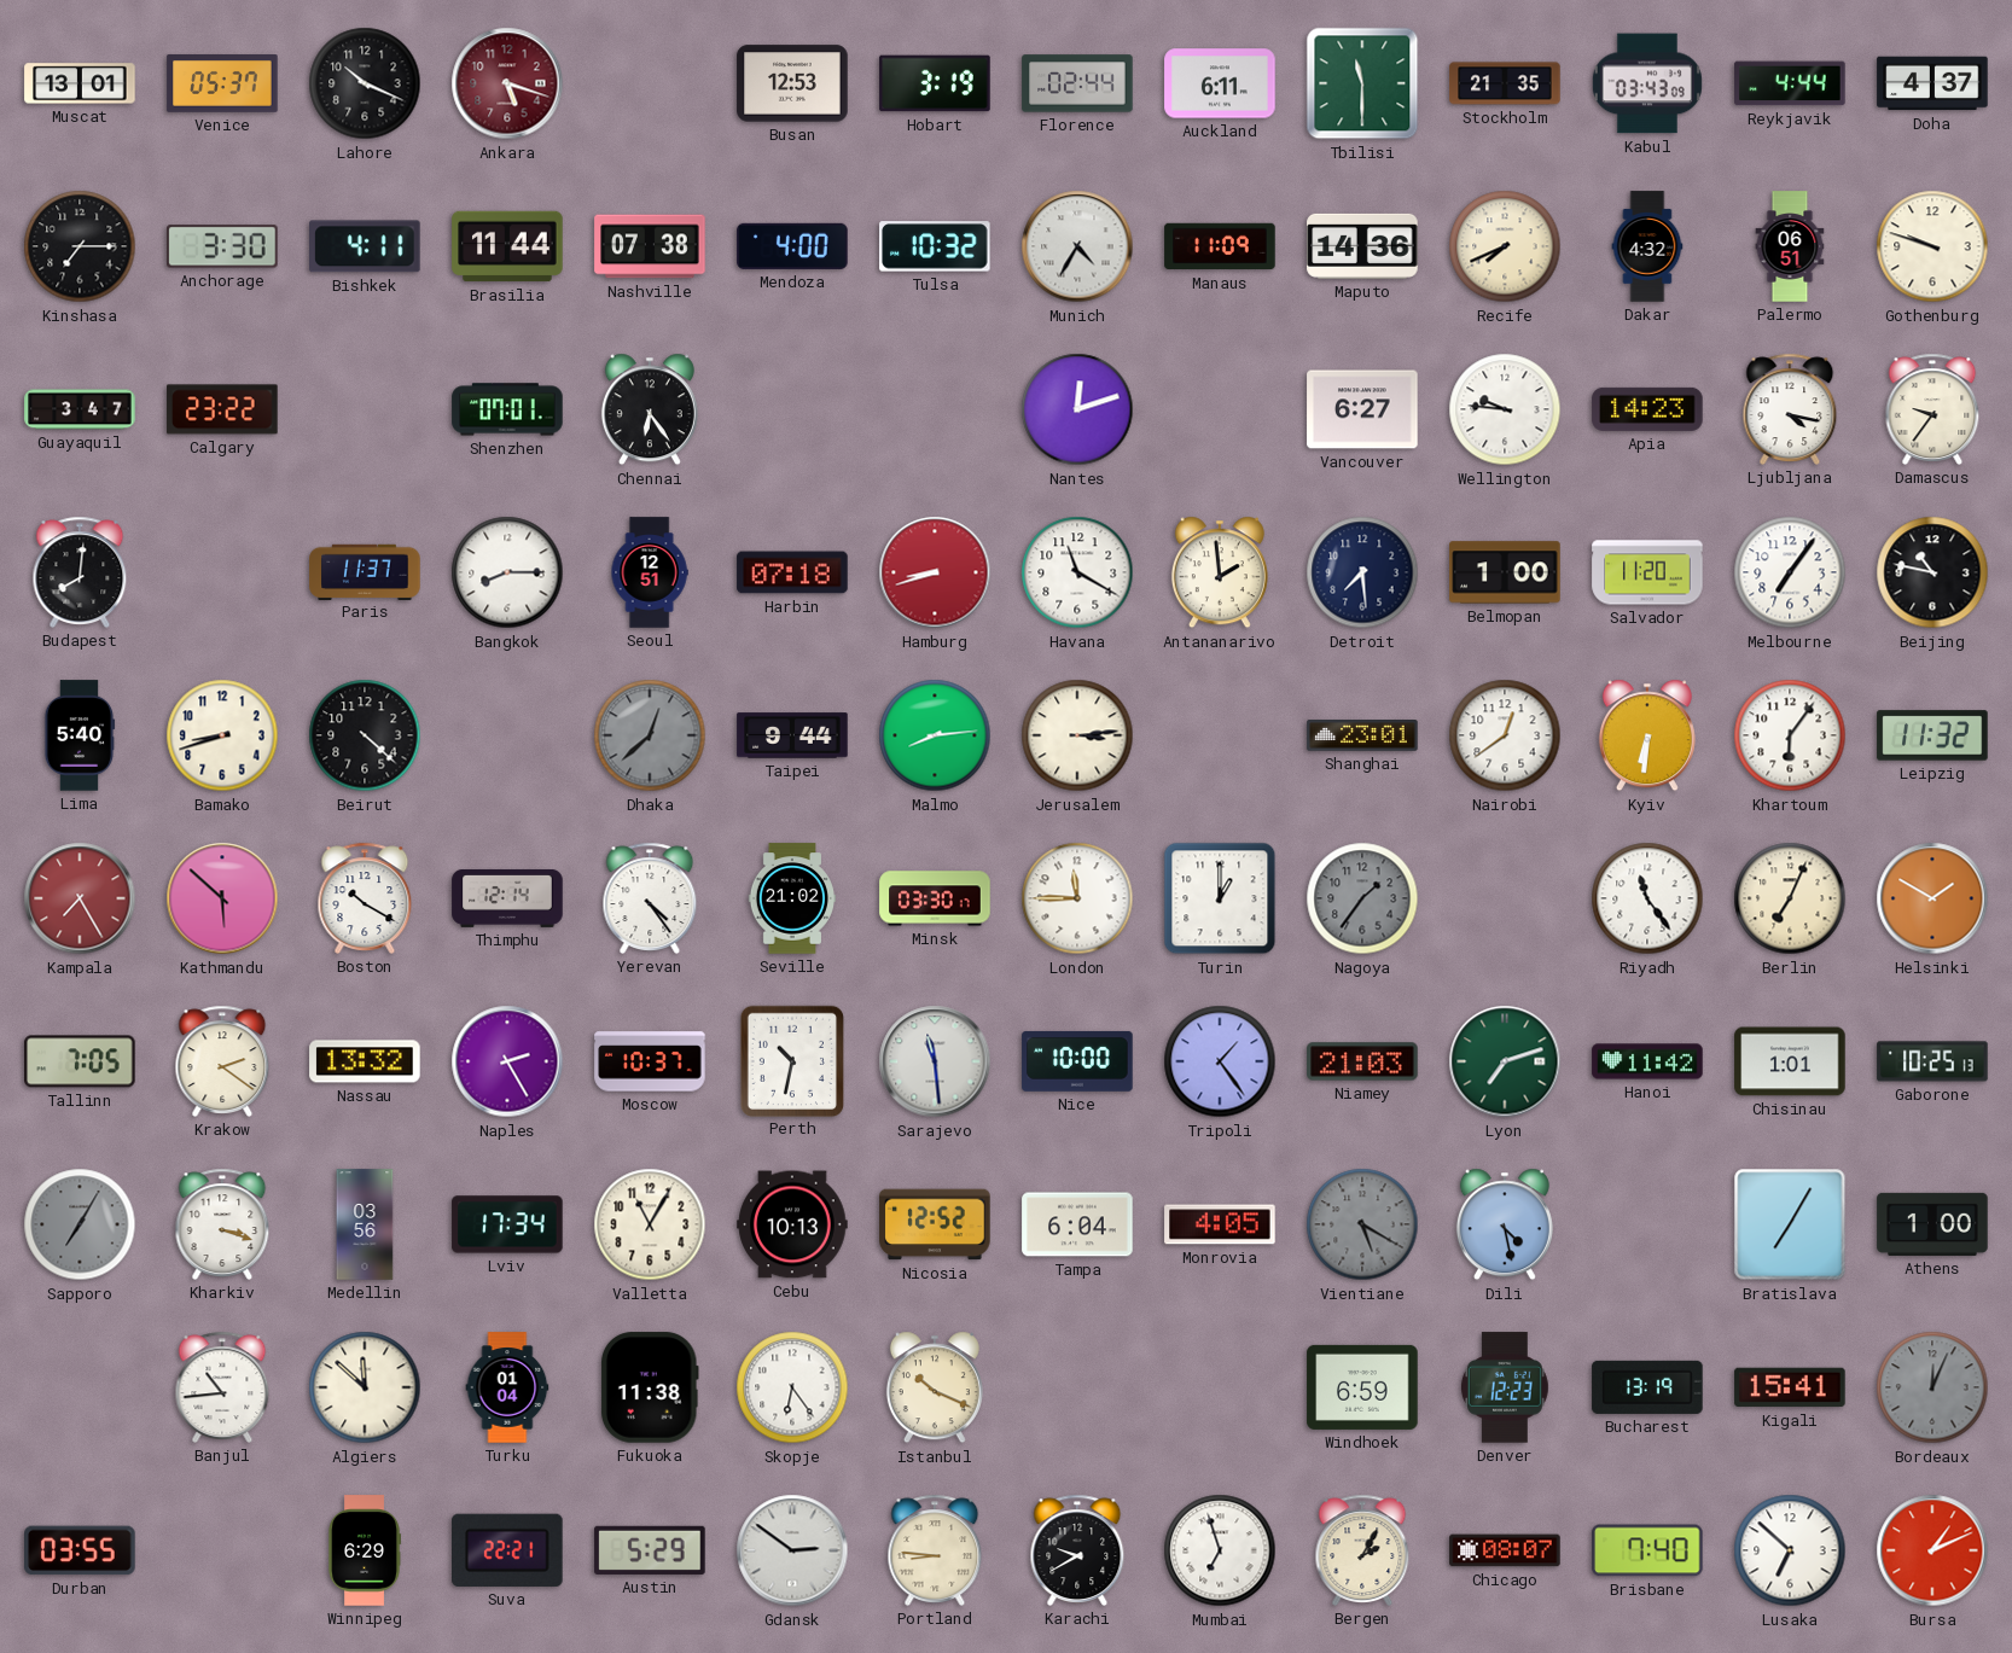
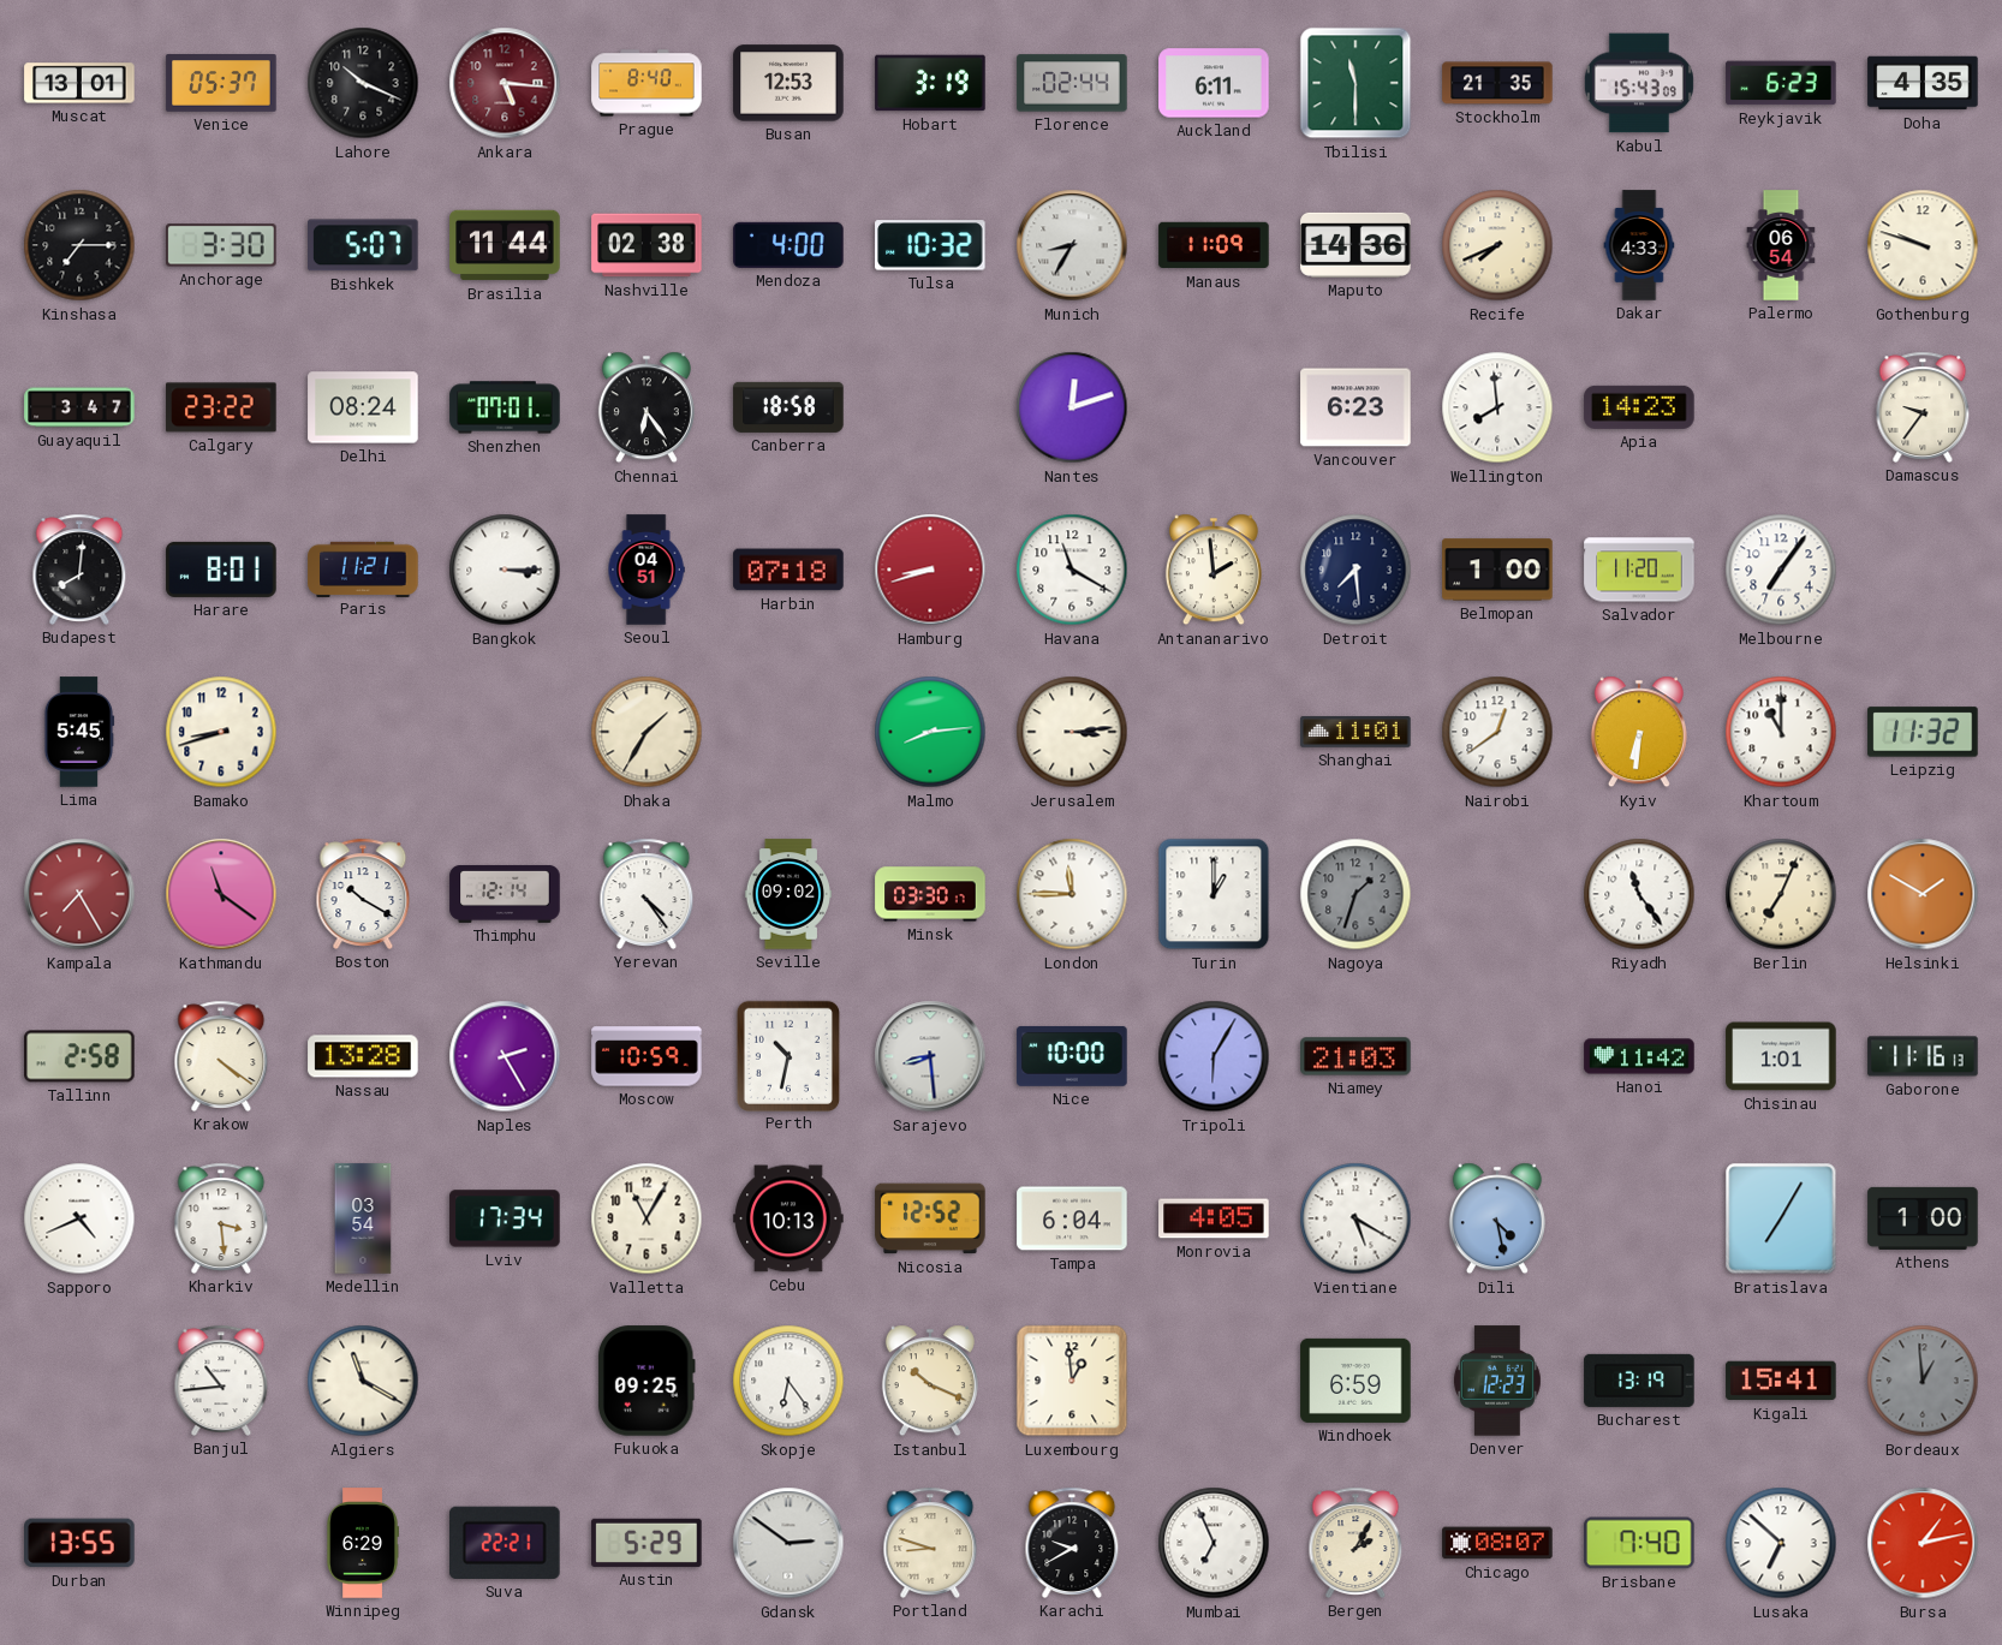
Ankara: 5:18 -> 5:16
Prague: none -> 8:40
Kabul: 03:43 -> 15:43
Reykjavik: 4:44 -> 6:23
Doha: 4:37 -> 4:35
Bishkek: 4:11 -> 5:07
Nashville: 07:38 -> 02:38
Munich: 4:35 -> 8:35
Dakar: 4:32 -> 4:33
Palermo: 06:51 -> 06:54
Delhi: none -> 08:24
Canberra: none -> 18:58
Vancouver: 6:27 -> 6:23
Wellington: 9:46 -> 7:59
Ljubljana: 4:17 -> none
Harare: none -> 8:01
Paris: 11:37 -> 11:21
Bangkok: 8:15 -> 3:15
Seoul: 12:51 -> 04:51
Beijing: 10:47 -> none
Lima: 5:40 -> 5:45
Beirut: 4:22 -> none
Dhaka: 12:38 -> 1:35
Dhaka dial: grey -> cream
Taipei: 9:44 -> none
Shanghai: 23:01 -> 11:01
Khartoum: 6:06 -> 11:00
Kathmandu: 5:52 -> 11:21
Seville: 21:02 -> 09:02
Nagoya: 1:36 -> 1:33
Tallinn: 7:05 -> 2:58
Krakow: 2:21 -> 4:21
Nassau: 13:32 -> 13:28
Moscow: 10:37 -> 10:59
Sarajevo: 11:29 -> 8:29
Tripoli: 1:24 -> 6:05
Lyon: 7:12 -> none
Gaborone: 10:25 -> 11:16
Sapporo: 7:05 -> 4:41
Sapporo dial: grey -> white
Kharkiv: 3:18 -> 3:29
Medellin: 03:56 -> 03:54
Vientiane dial: grey -> white
Algiers: 11:52 -> 11:20
Turku: 01:04 -> none
Fukuoka: 11:38 -> 09:25
Luxembourg: none -> 12:59
Bordeaux: 12:04 -> 12:59
Durban: 03:55 -> 13:55
Portland: 8:46 -> 8:48
Mumbai: 6:57 -> 6:56
Bursa: 1:11 -> 1:13
